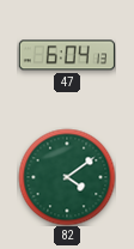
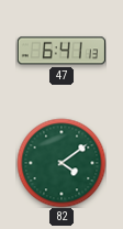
47: 6:04 -> 6:41
